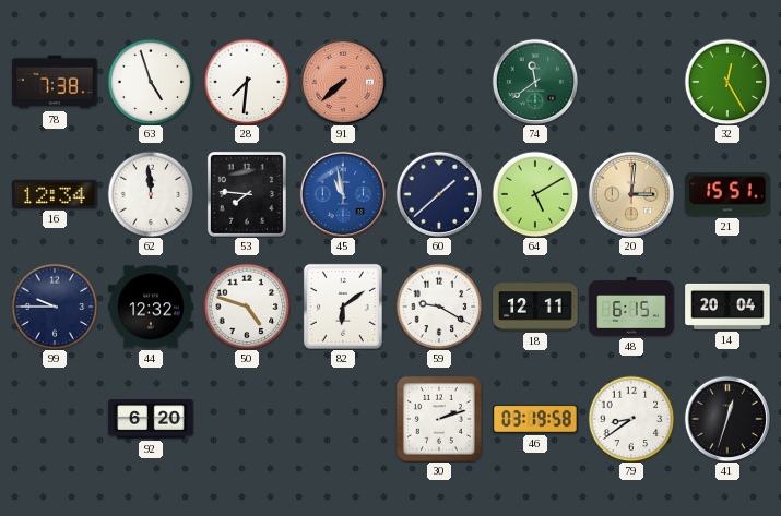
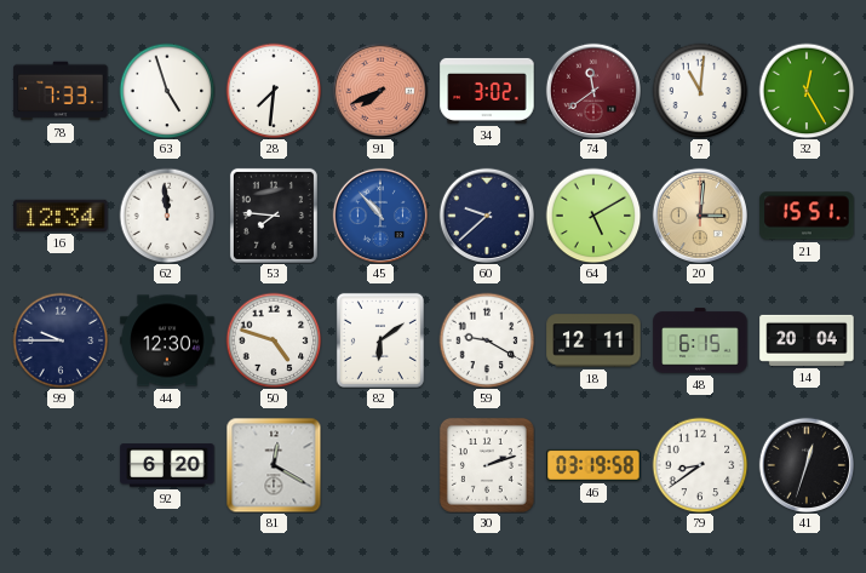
78: 7:38 -> 7:33
91: 7:38 -> 7:41
34: none -> 3:02
74 dial: green -> burgundy
7: none -> 11:01
45: 10:58 -> 10:53
60: 1:38 -> 9:38
44: 12:32 -> 12:30
81: none -> 12:20
